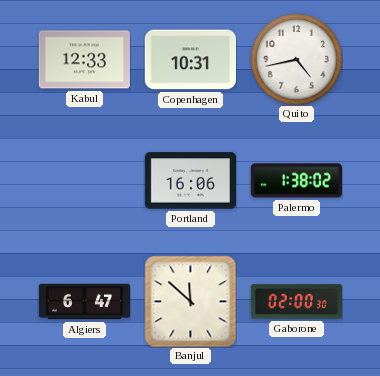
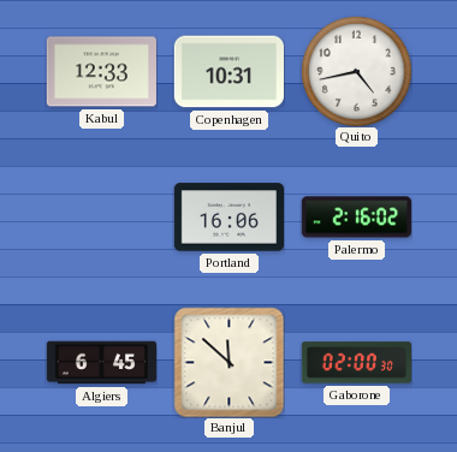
Palermo: 1:38 -> 2:16
Algiers: 6:47 -> 6:45
